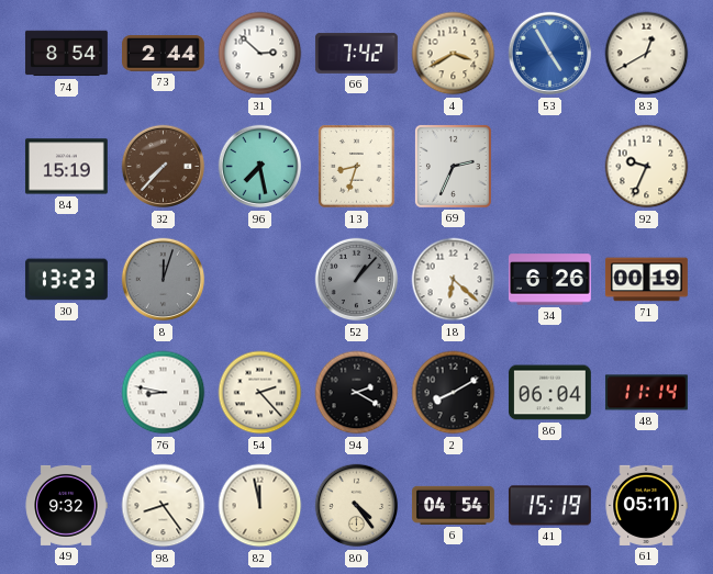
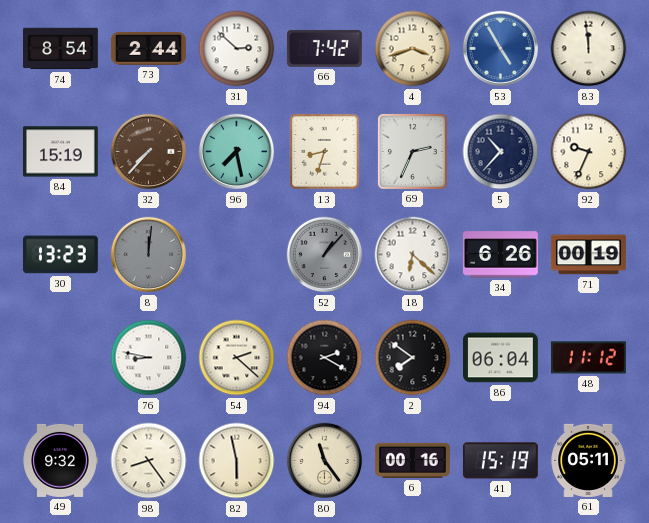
4: 3:40 -> 3:42
83: 12:40 -> 11:59
5: none -> 10:37
8: 12:03 -> 12:01
54: 2:23 -> 2:22
2: 8:10 -> 7:51
48: 11:14 -> 11:12
82: 11:58 -> 5:58
80: 4:24 -> 11:24
6: 04:54 -> 00:16
